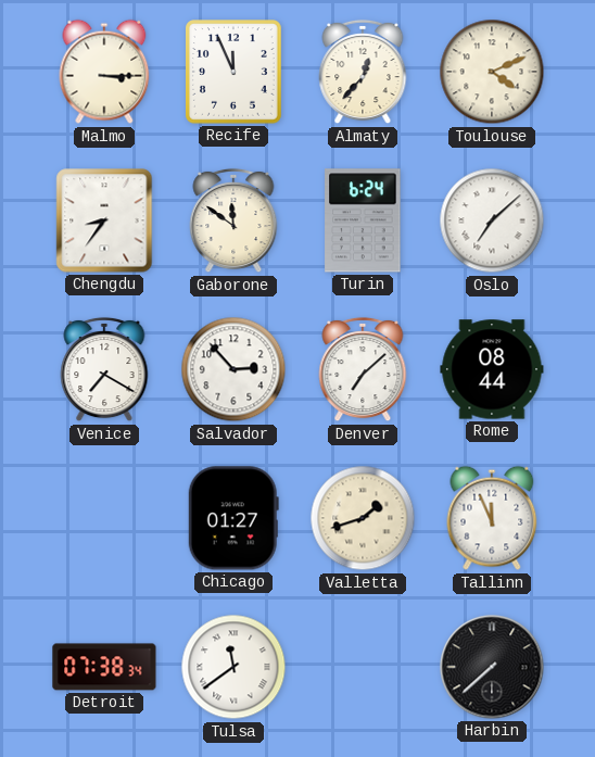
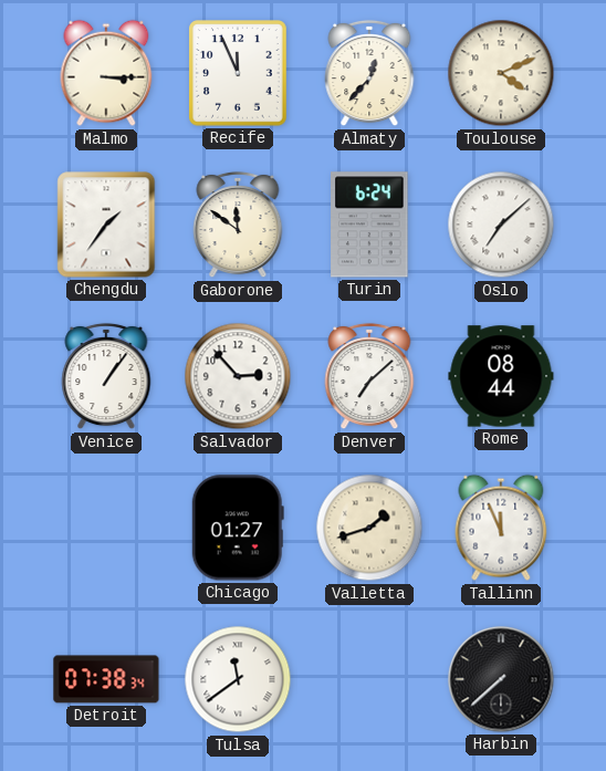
Chengdu: 8:36 -> 1:36
Venice: 7:20 -> 1:06
